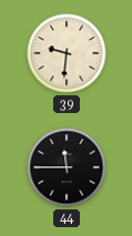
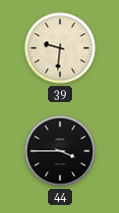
44: 11:45 -> 3:45
